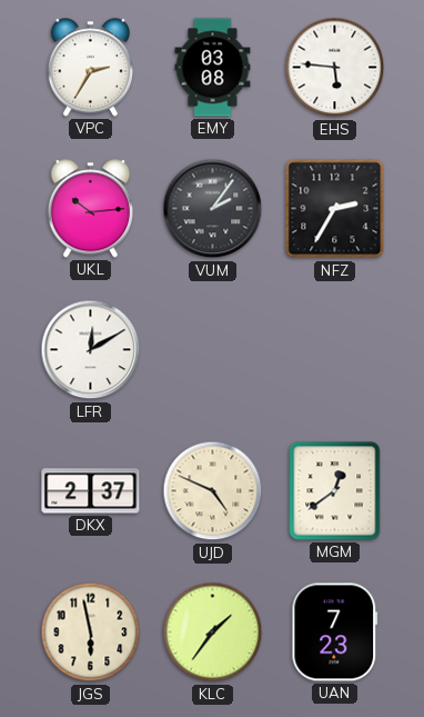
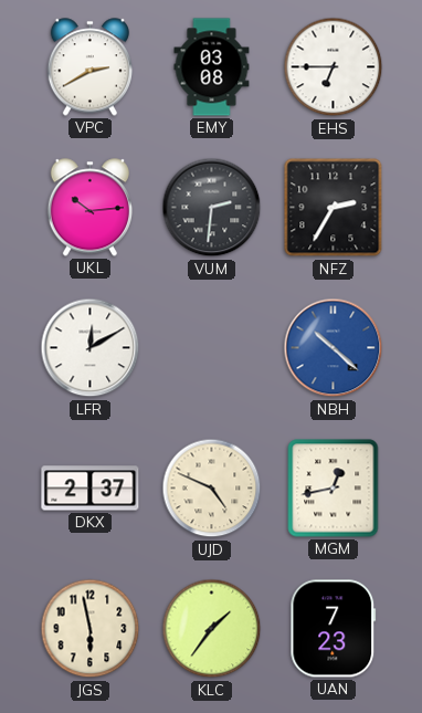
VPC: 2:35 -> 2:40
EHS: 5:46 -> 6:45
VUM: 2:06 -> 2:31
NBH: none -> 10:22
MGM: 12:39 -> 12:43
